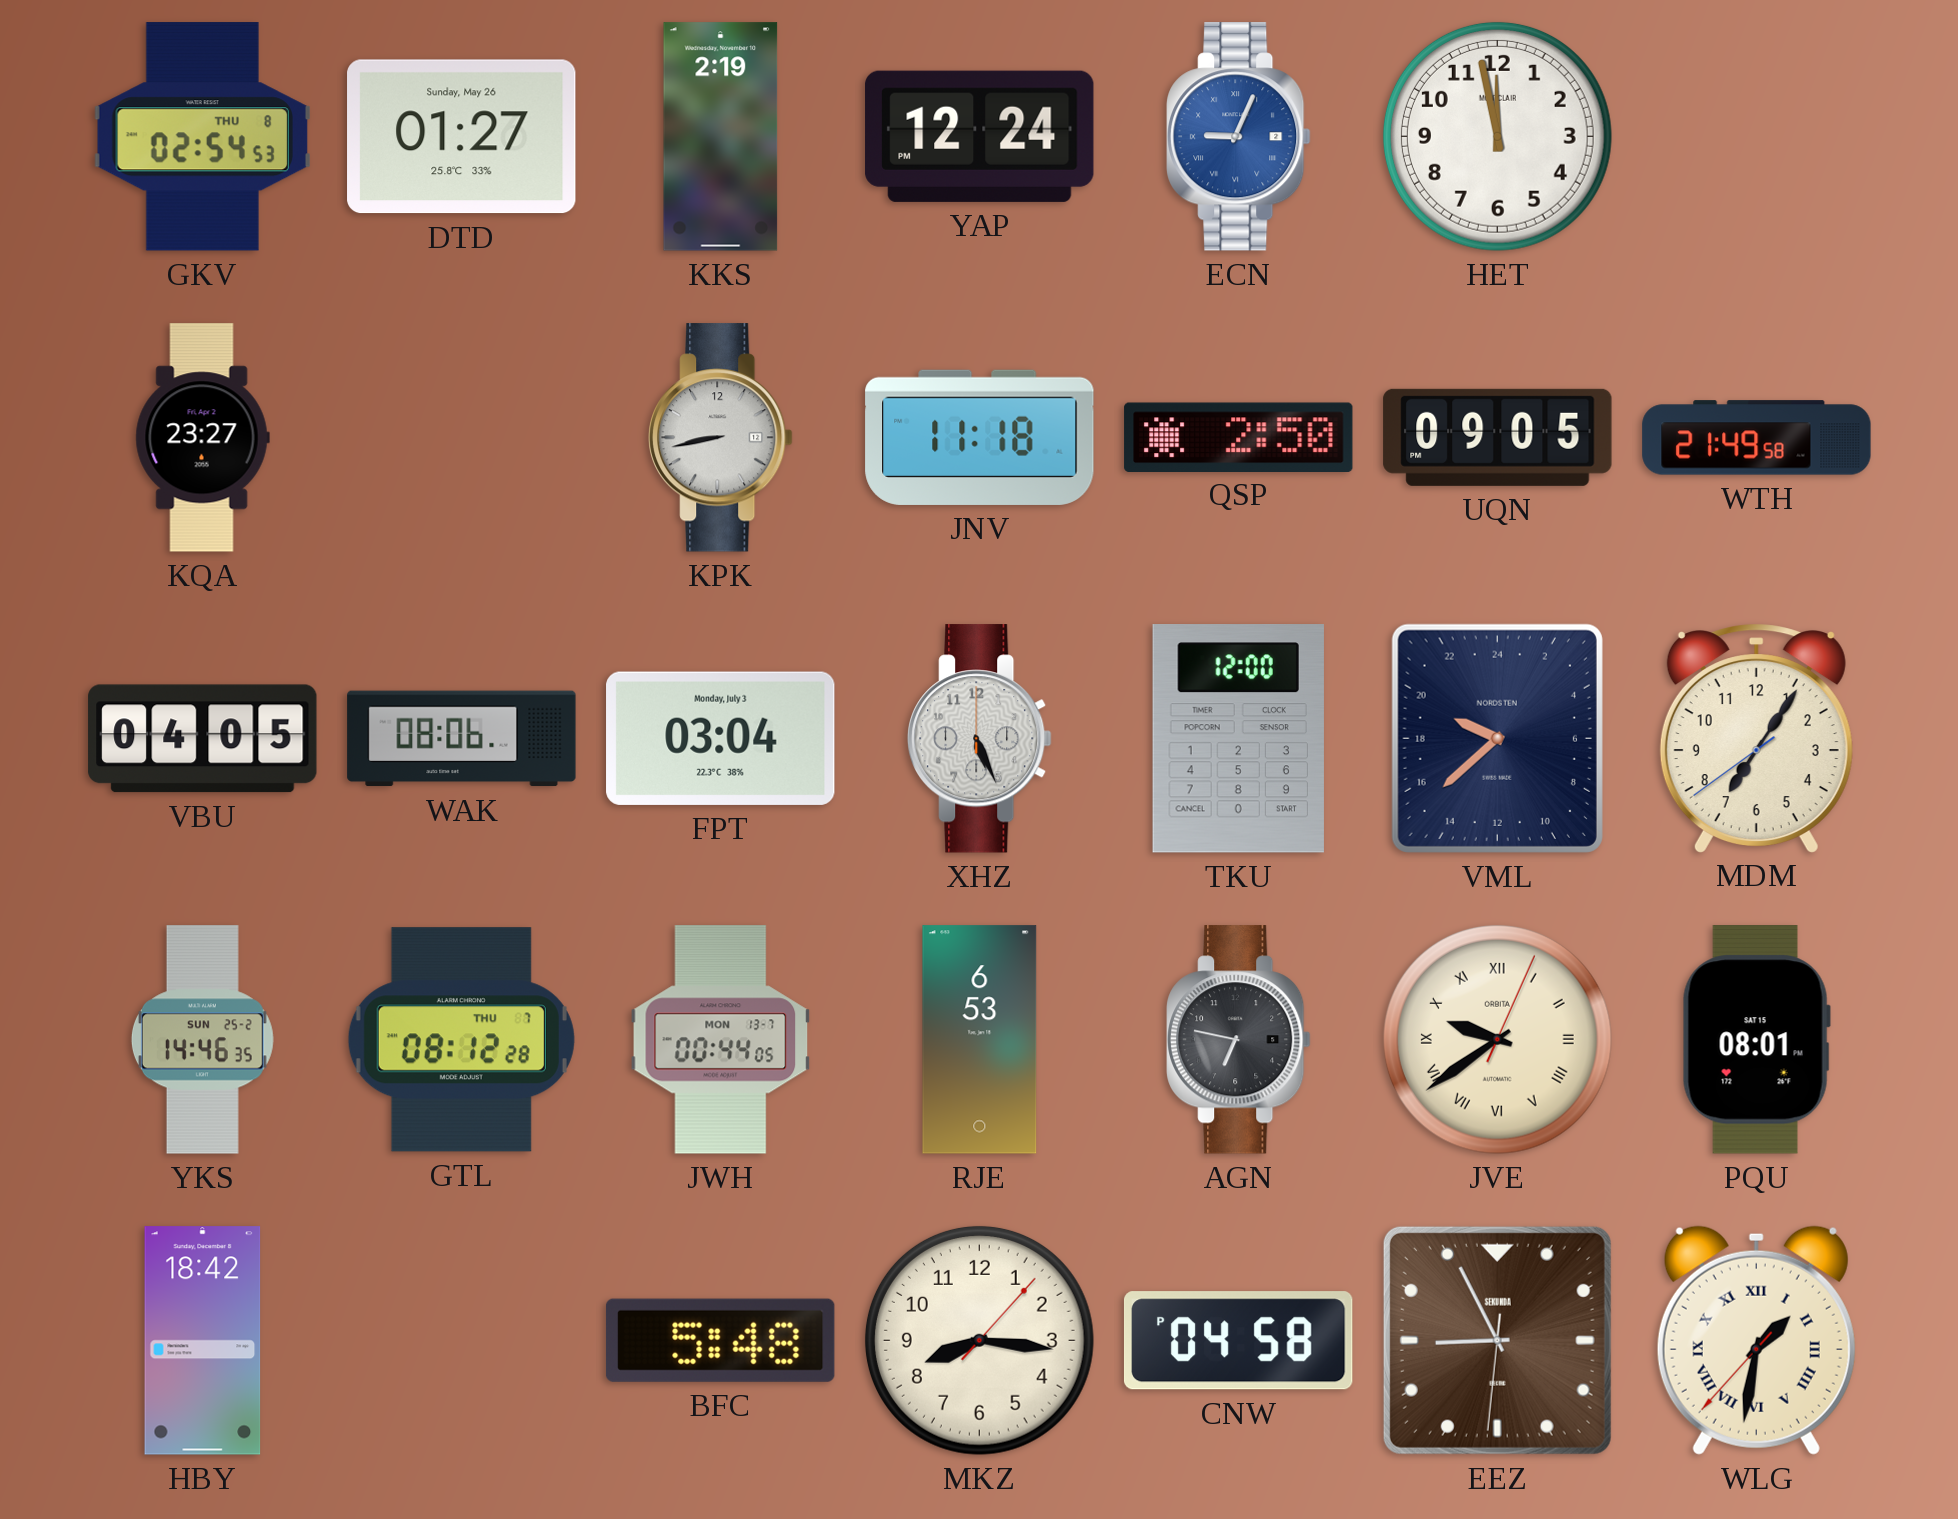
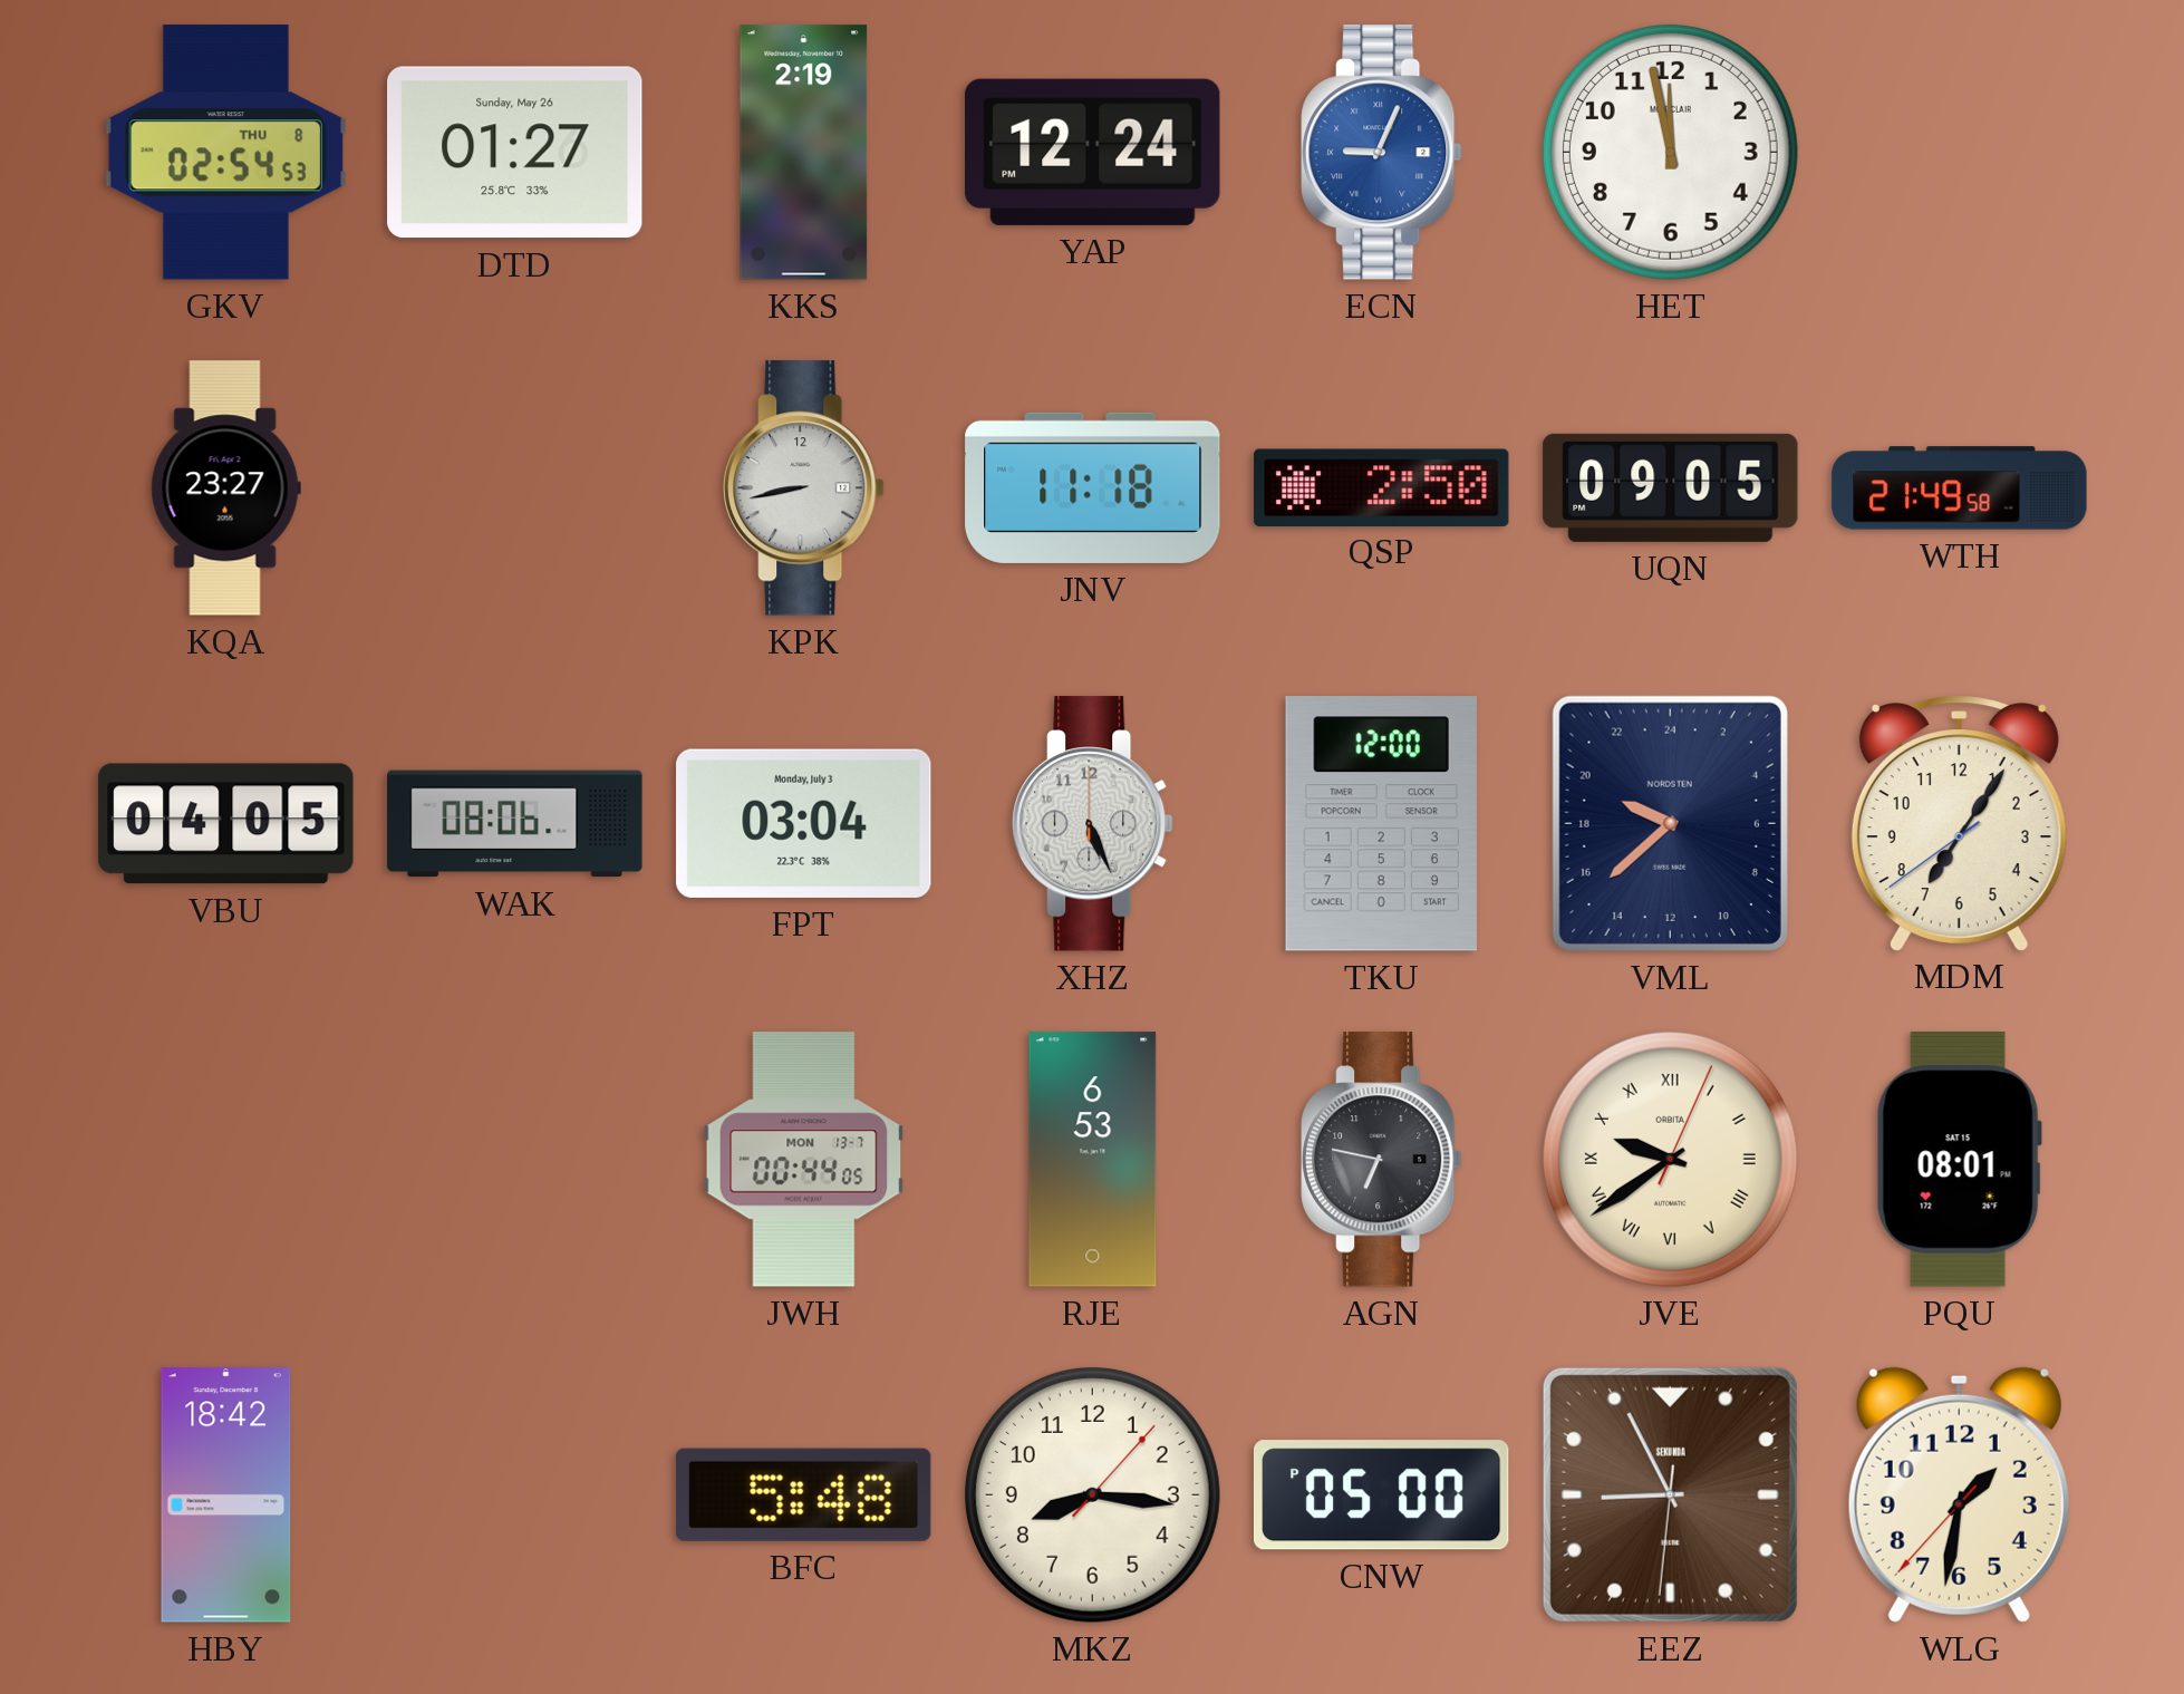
YKS: 14:46 -> none
GTL: 08:12 -> none
CNW: 04:58 -> 05:00
WLG numerals: Roman -> Arabic
